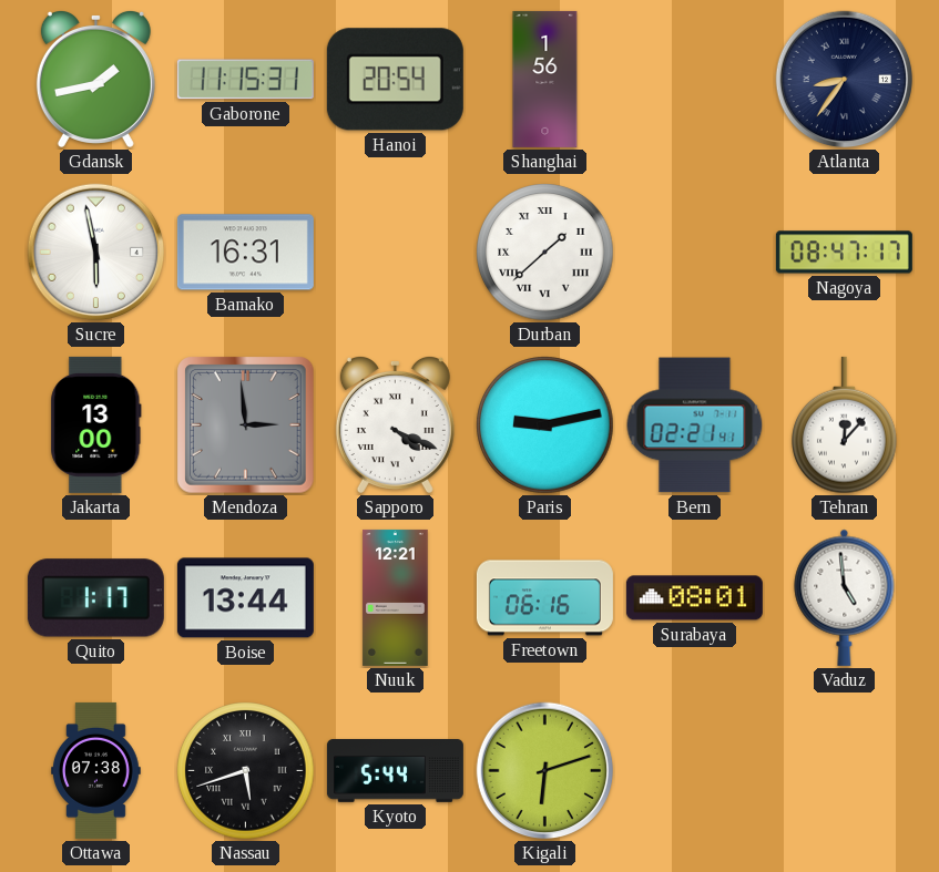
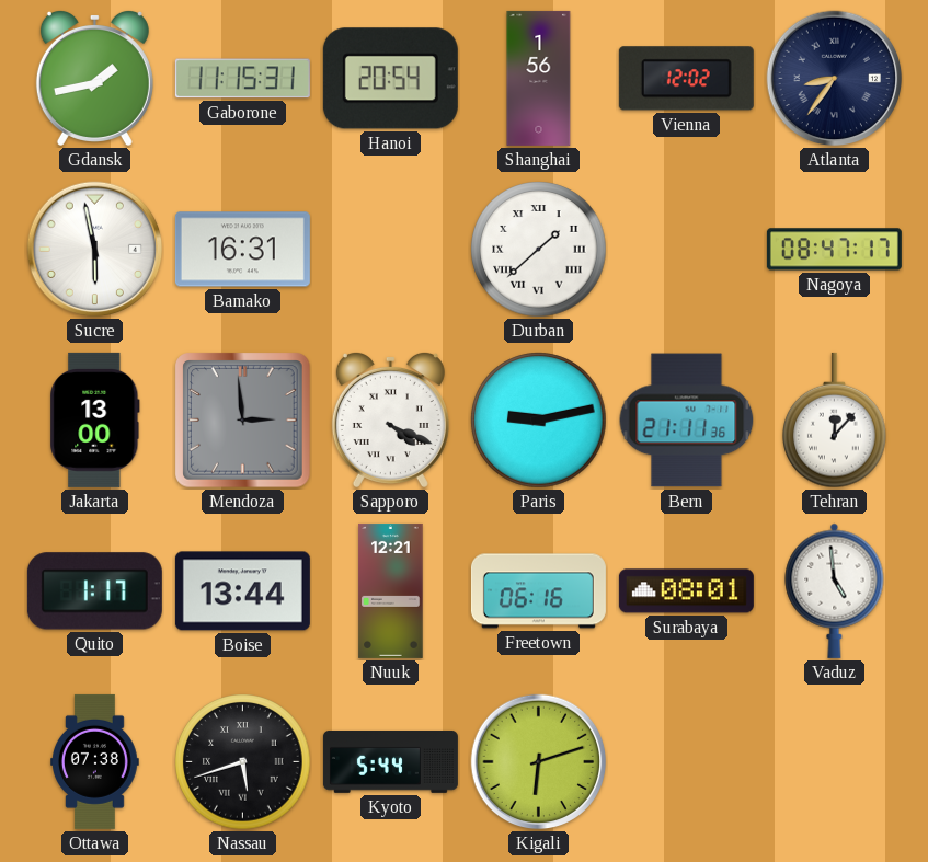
Vienna: none -> 12:02
Bern: 02:21 -> 21:11
